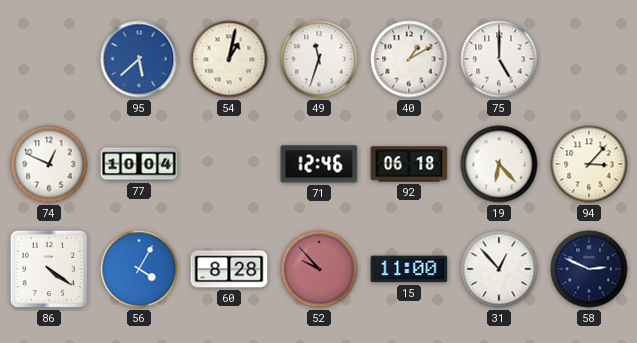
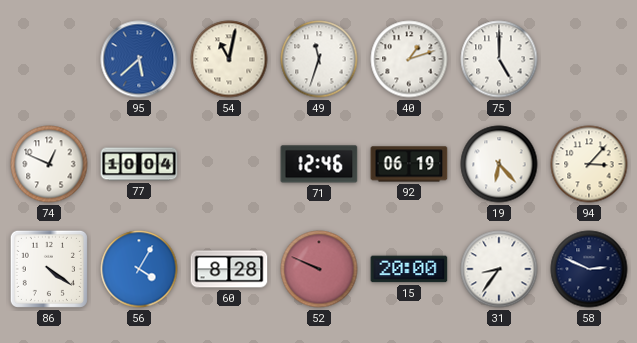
54: 1:02 -> 11:02
40: 1:10 -> 1:12
92: 06:18 -> 06:19
52: 9:53 -> 9:49
15: 11:00 -> 20:00
31: 12:53 -> 8:36
